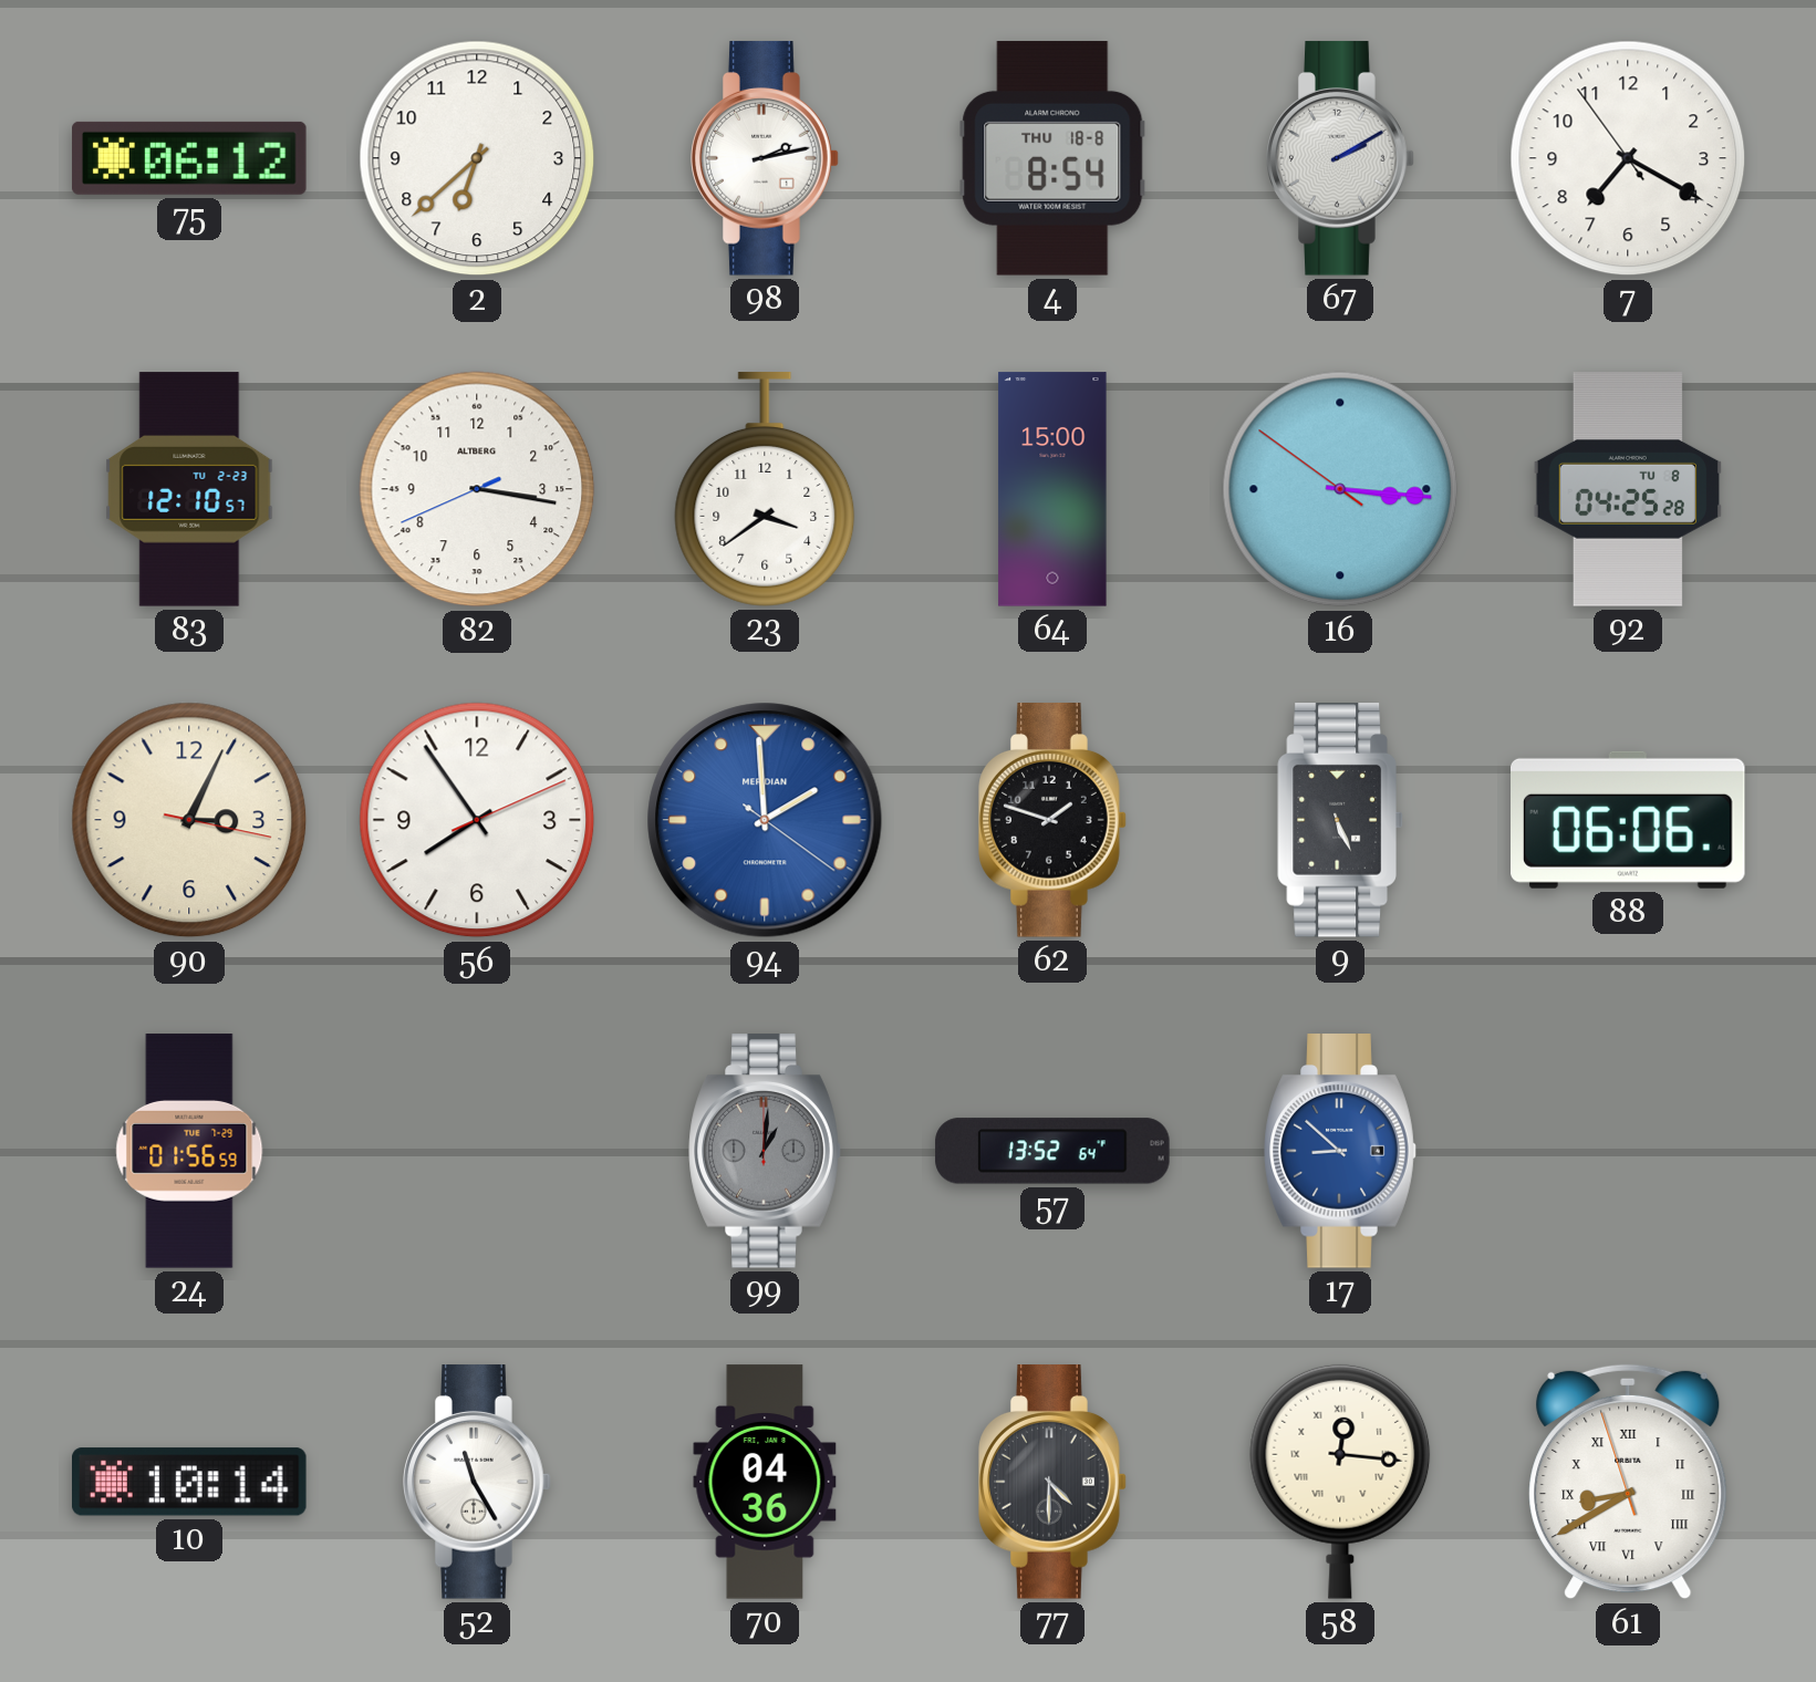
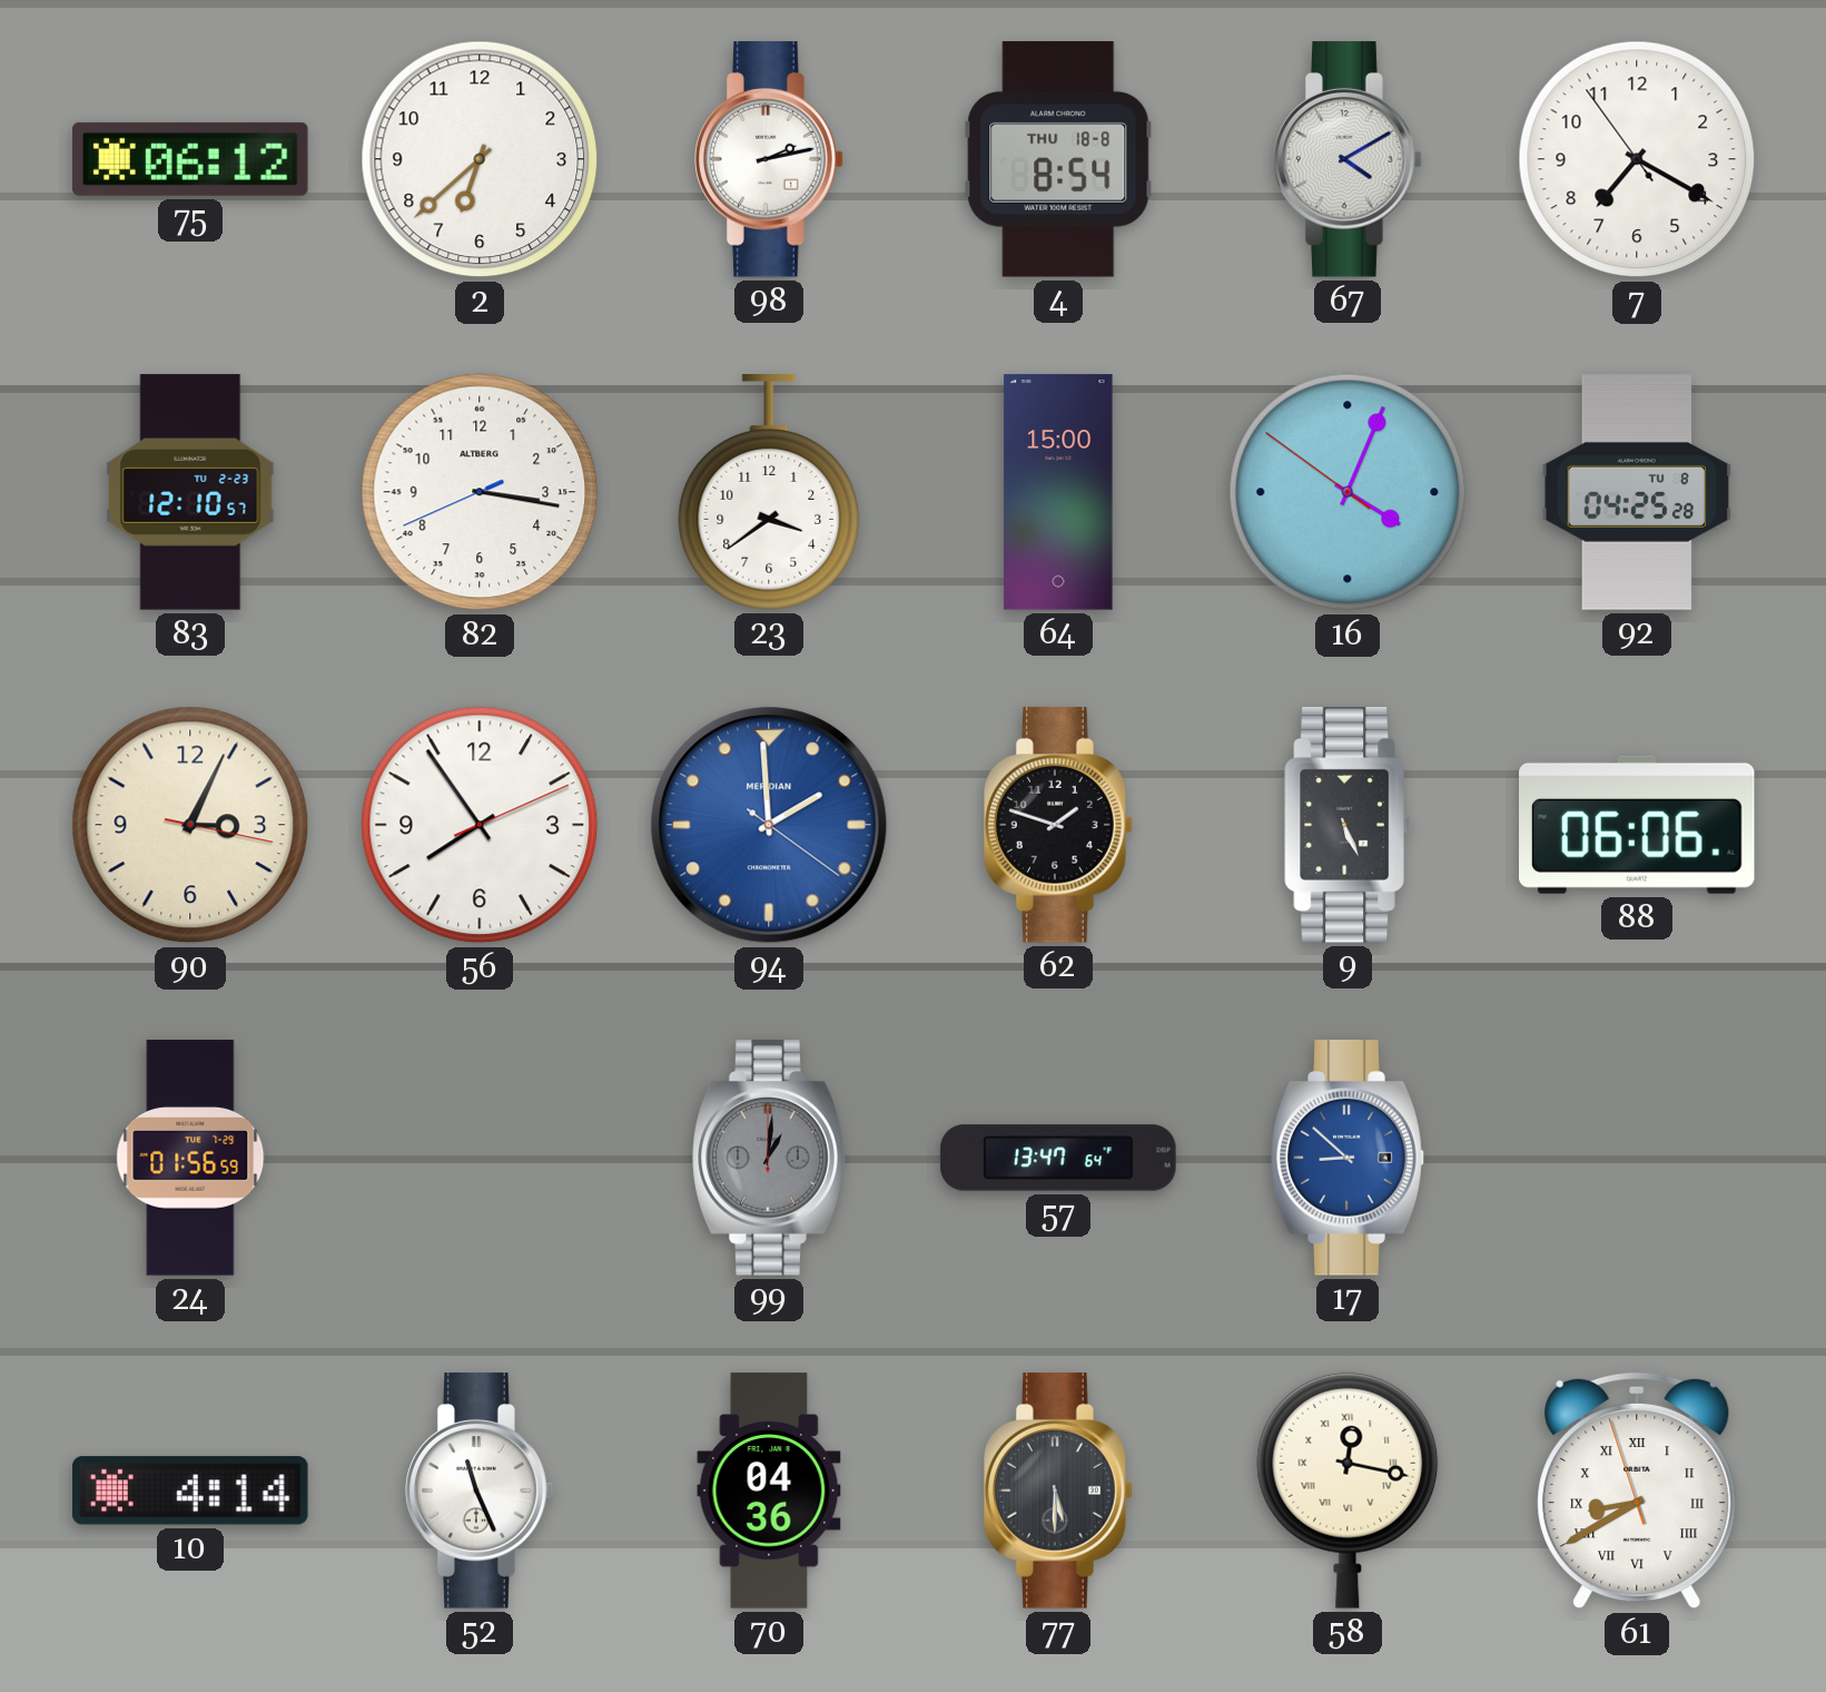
67: 2:10 -> 4:10
16: 3:15 -> 4:03
57: 13:52 -> 13:47
10: 10:14 -> 4:14
52: 11:25 -> 11:26
77: 4:30 -> 5:30
58: 12:16 -> 12:17
